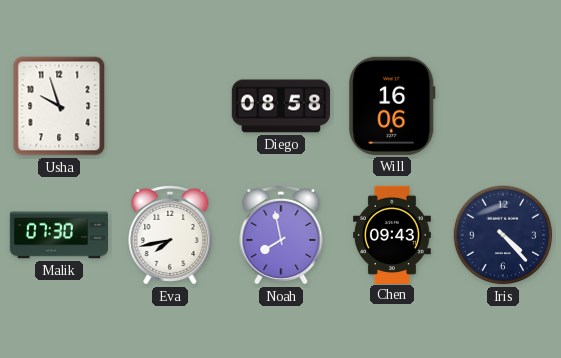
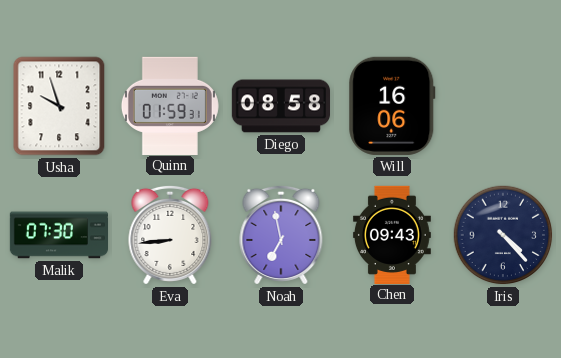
Quinn: none -> 01:59
Eva: 7:43 -> 8:44
Noah: 7:58 -> 6:58
